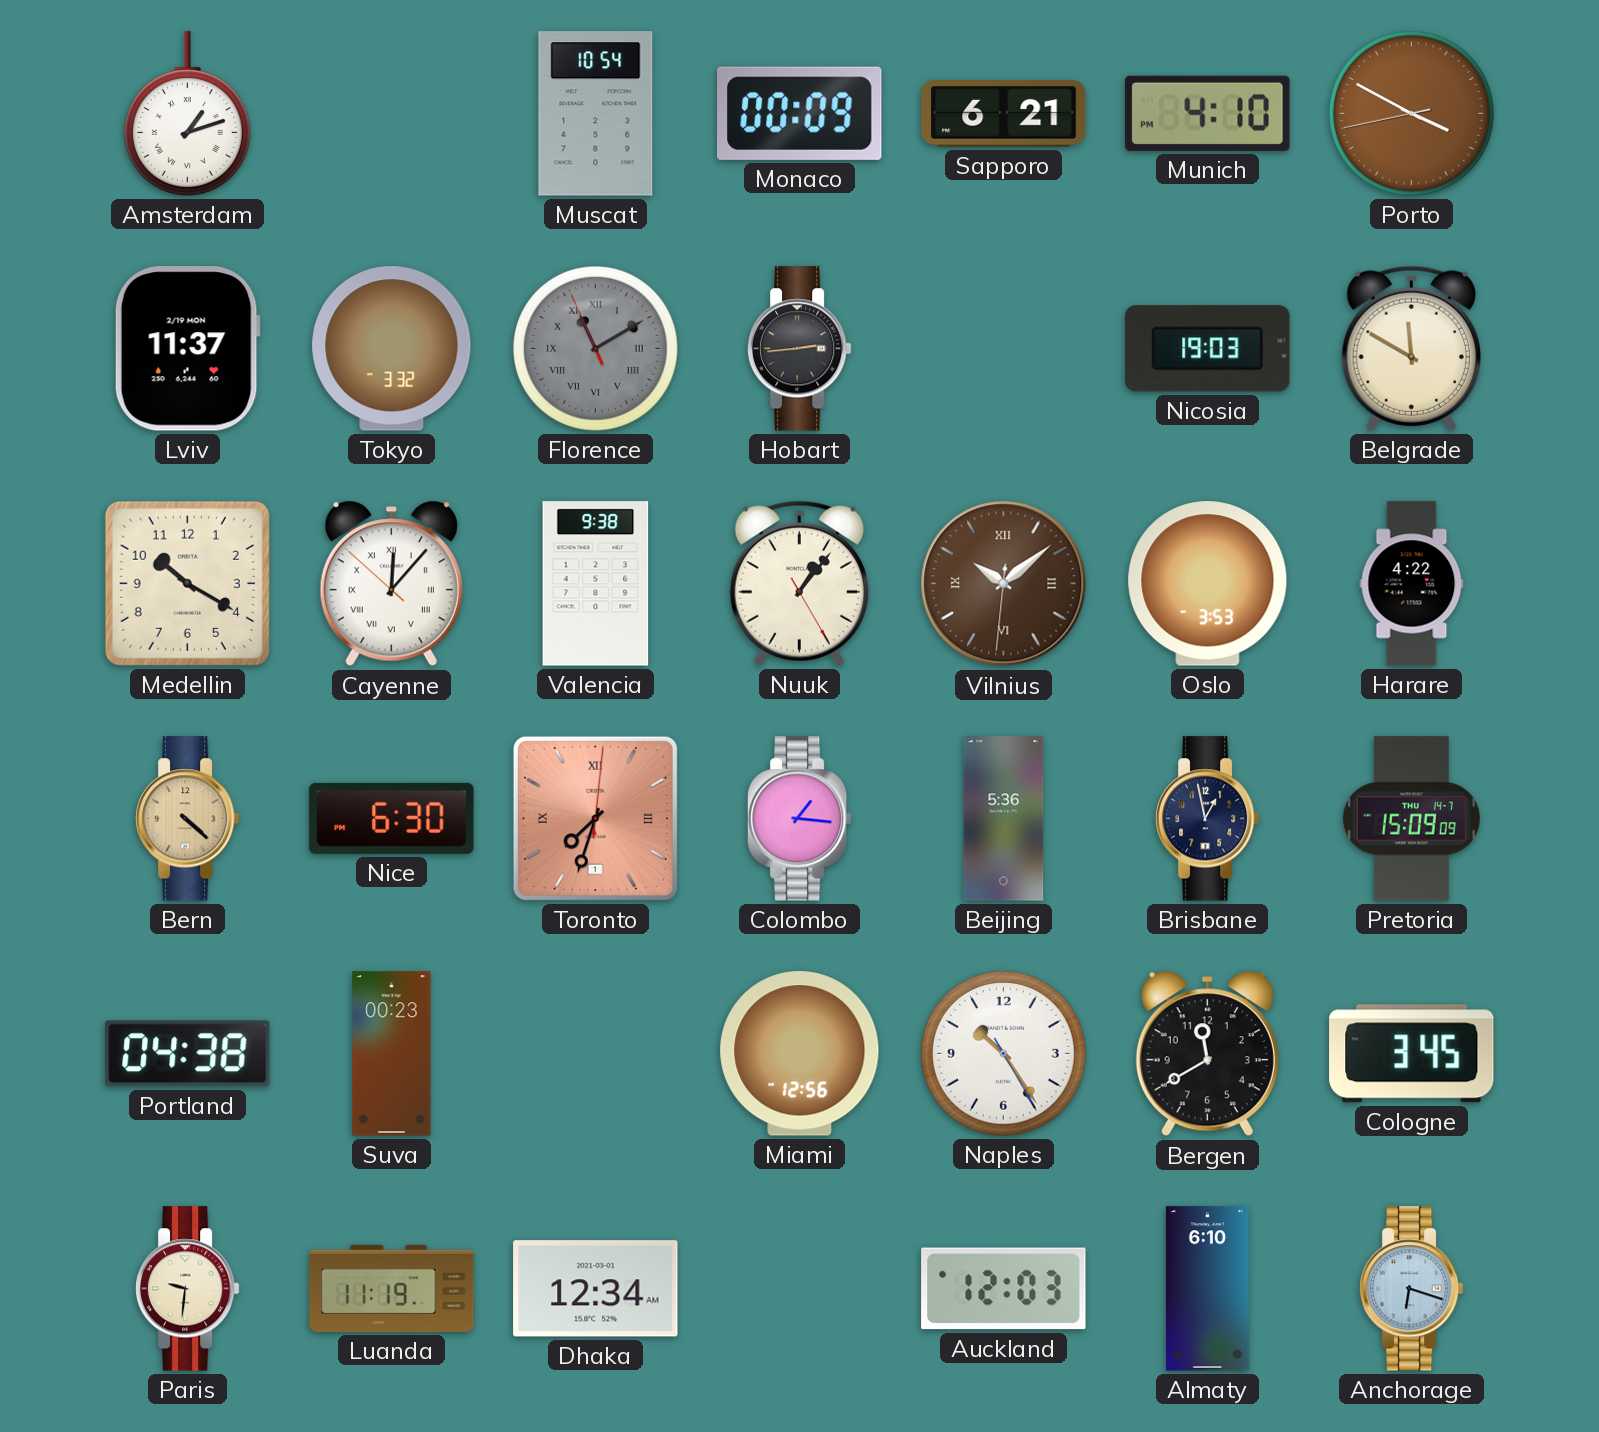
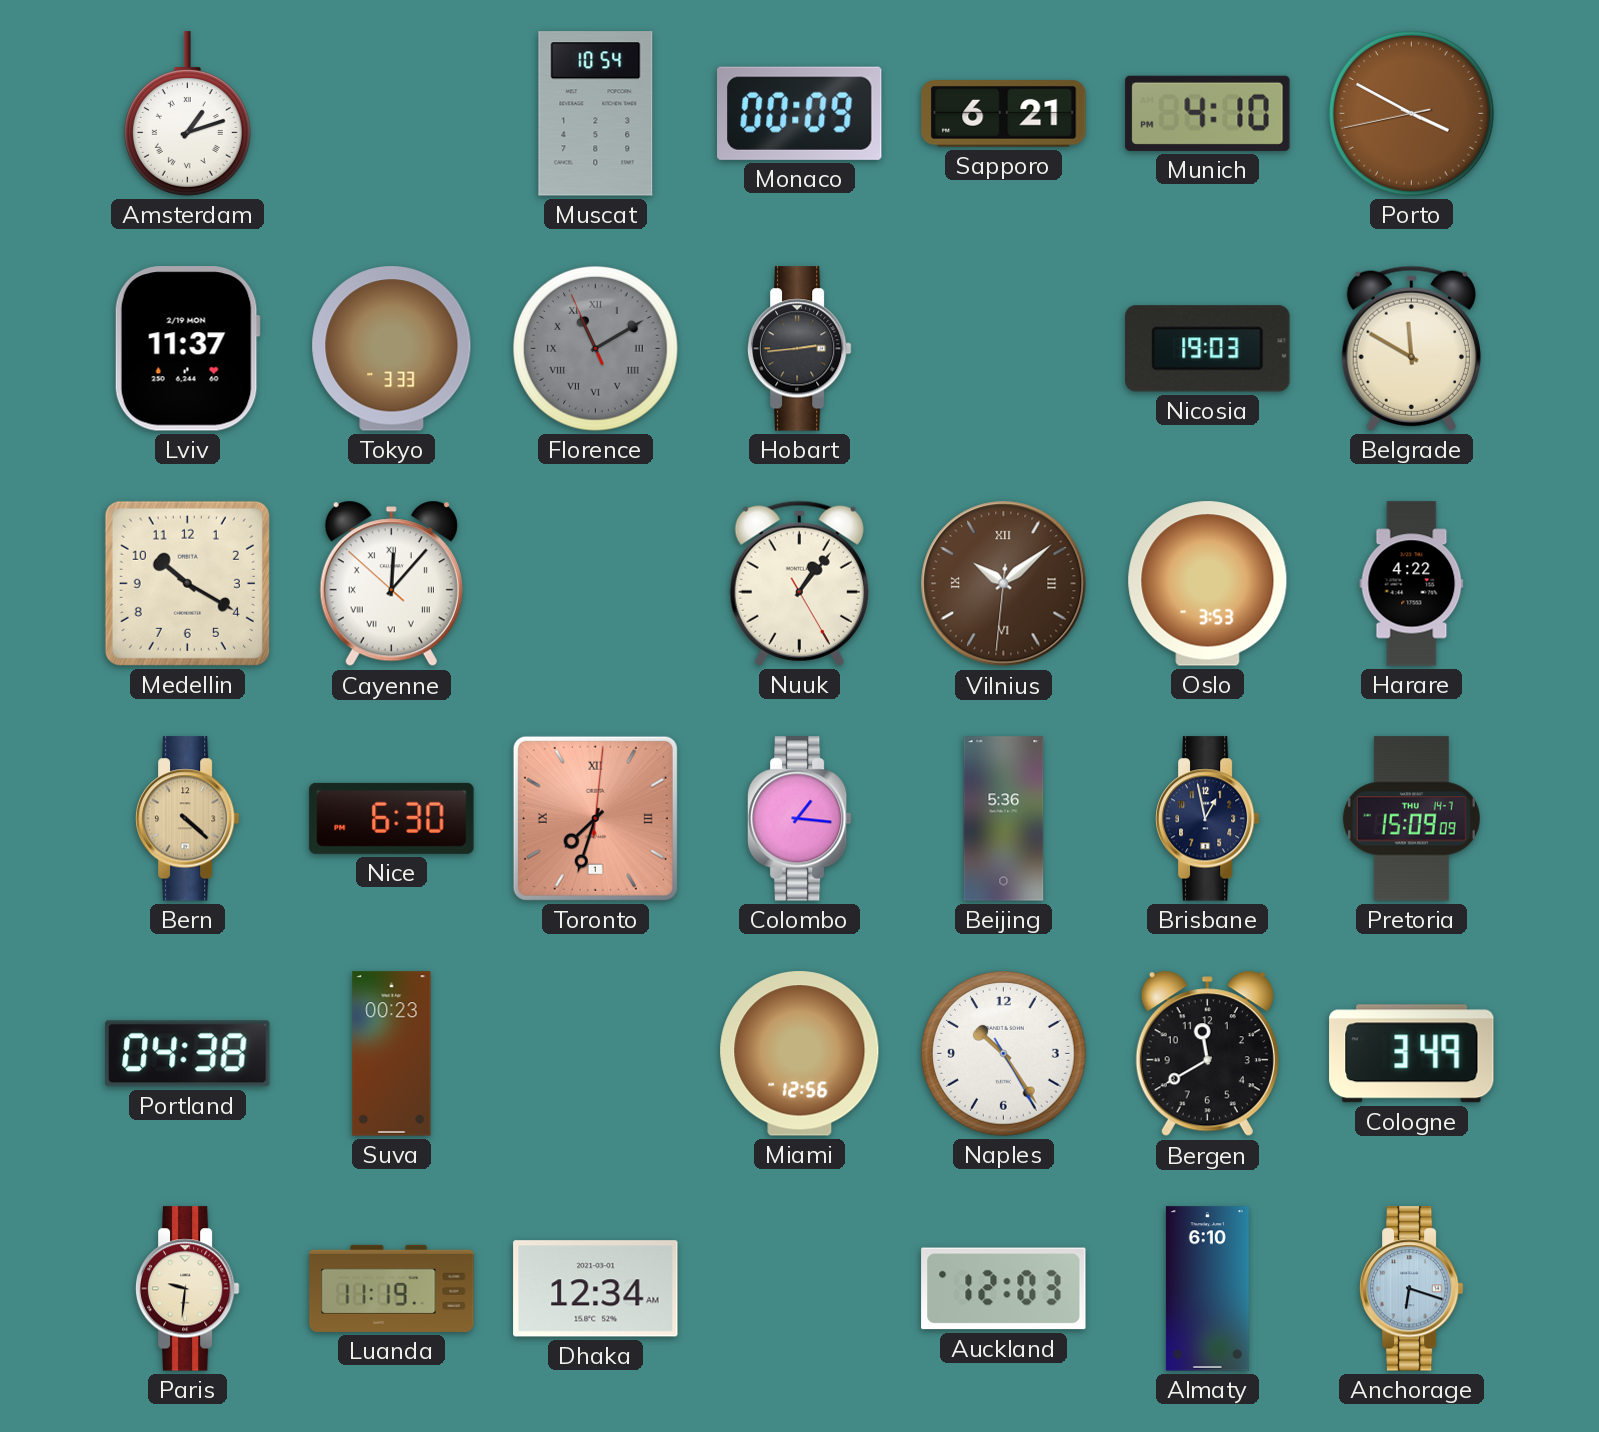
Tokyo: 3:32 -> 3:33
Valencia: 9:38 -> none
Cologne: 3:45 -> 3:49
